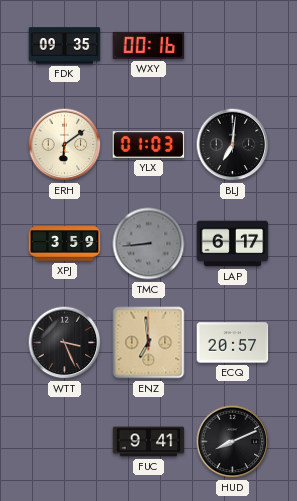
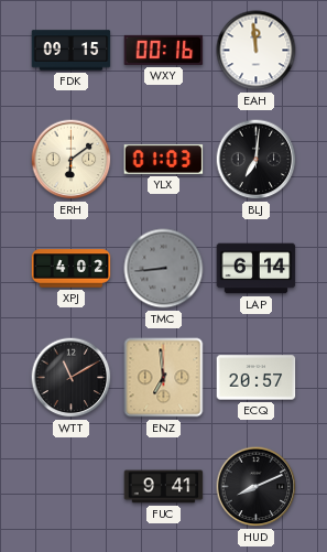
FDK: 09:35 -> 09:15
EAH: none -> 11:59
XPJ: 3:59 -> 4:02
LAP: 6:17 -> 6:14
WTT: 3:26 -> 11:10
